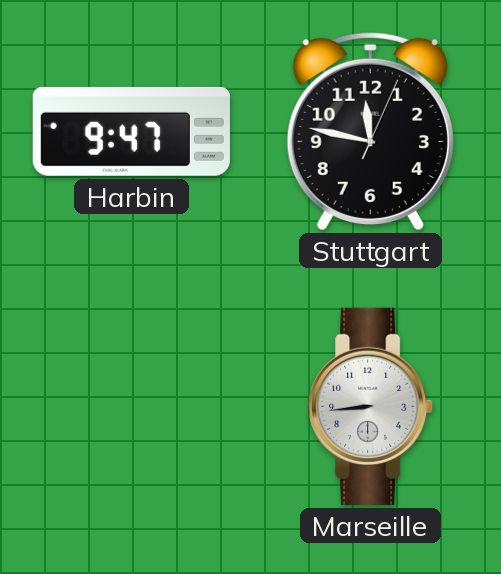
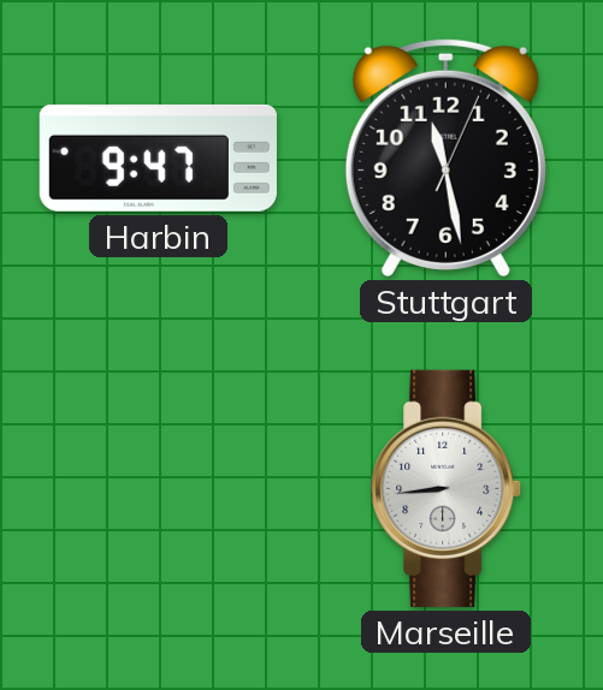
Stuttgart: 11:47 -> 11:28
